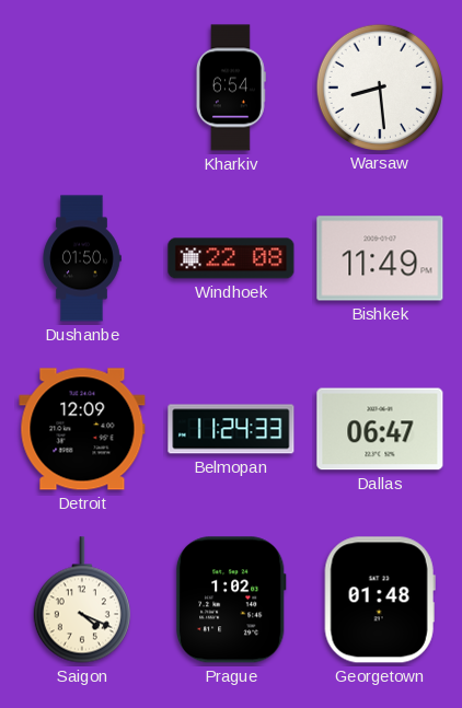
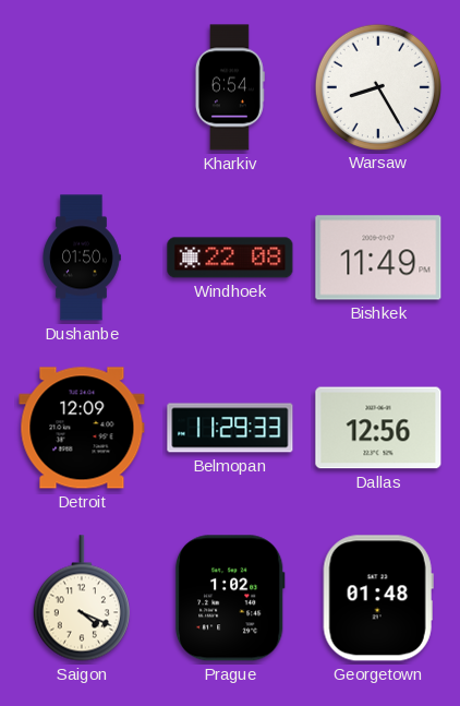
Warsaw: 8:29 -> 8:25
Belmopan: 11:24 -> 11:29
Dallas: 06:47 -> 12:56
